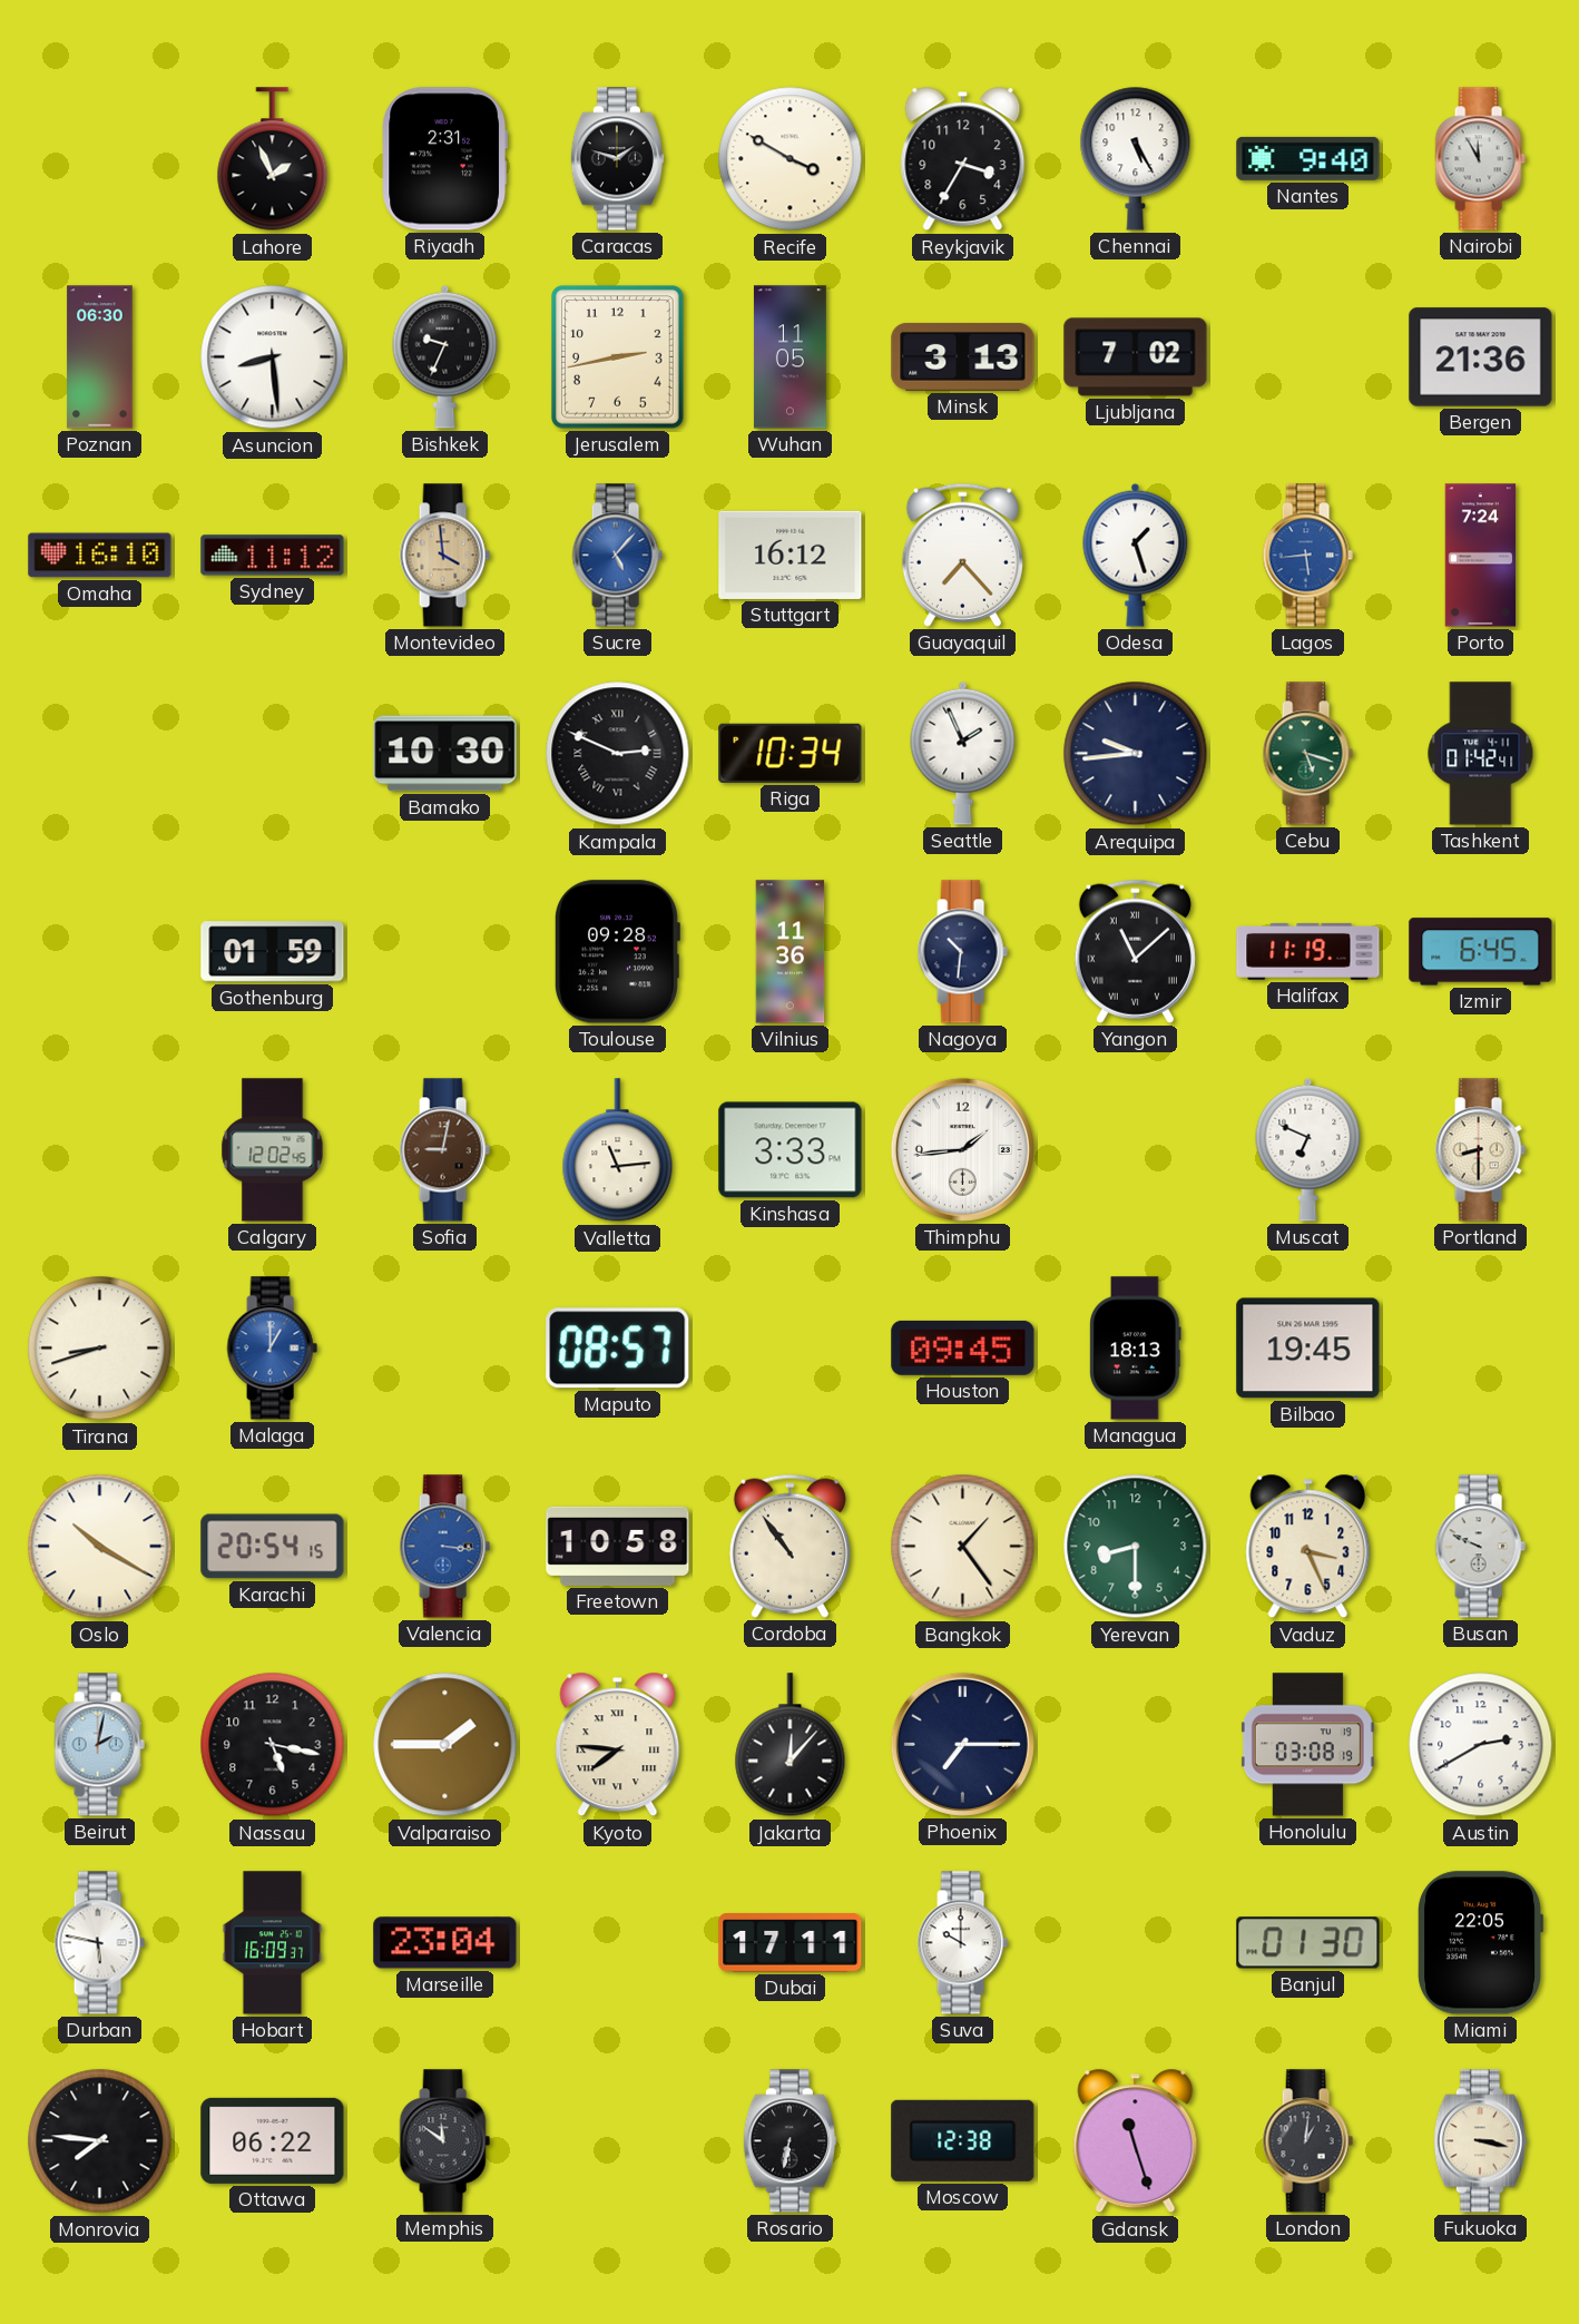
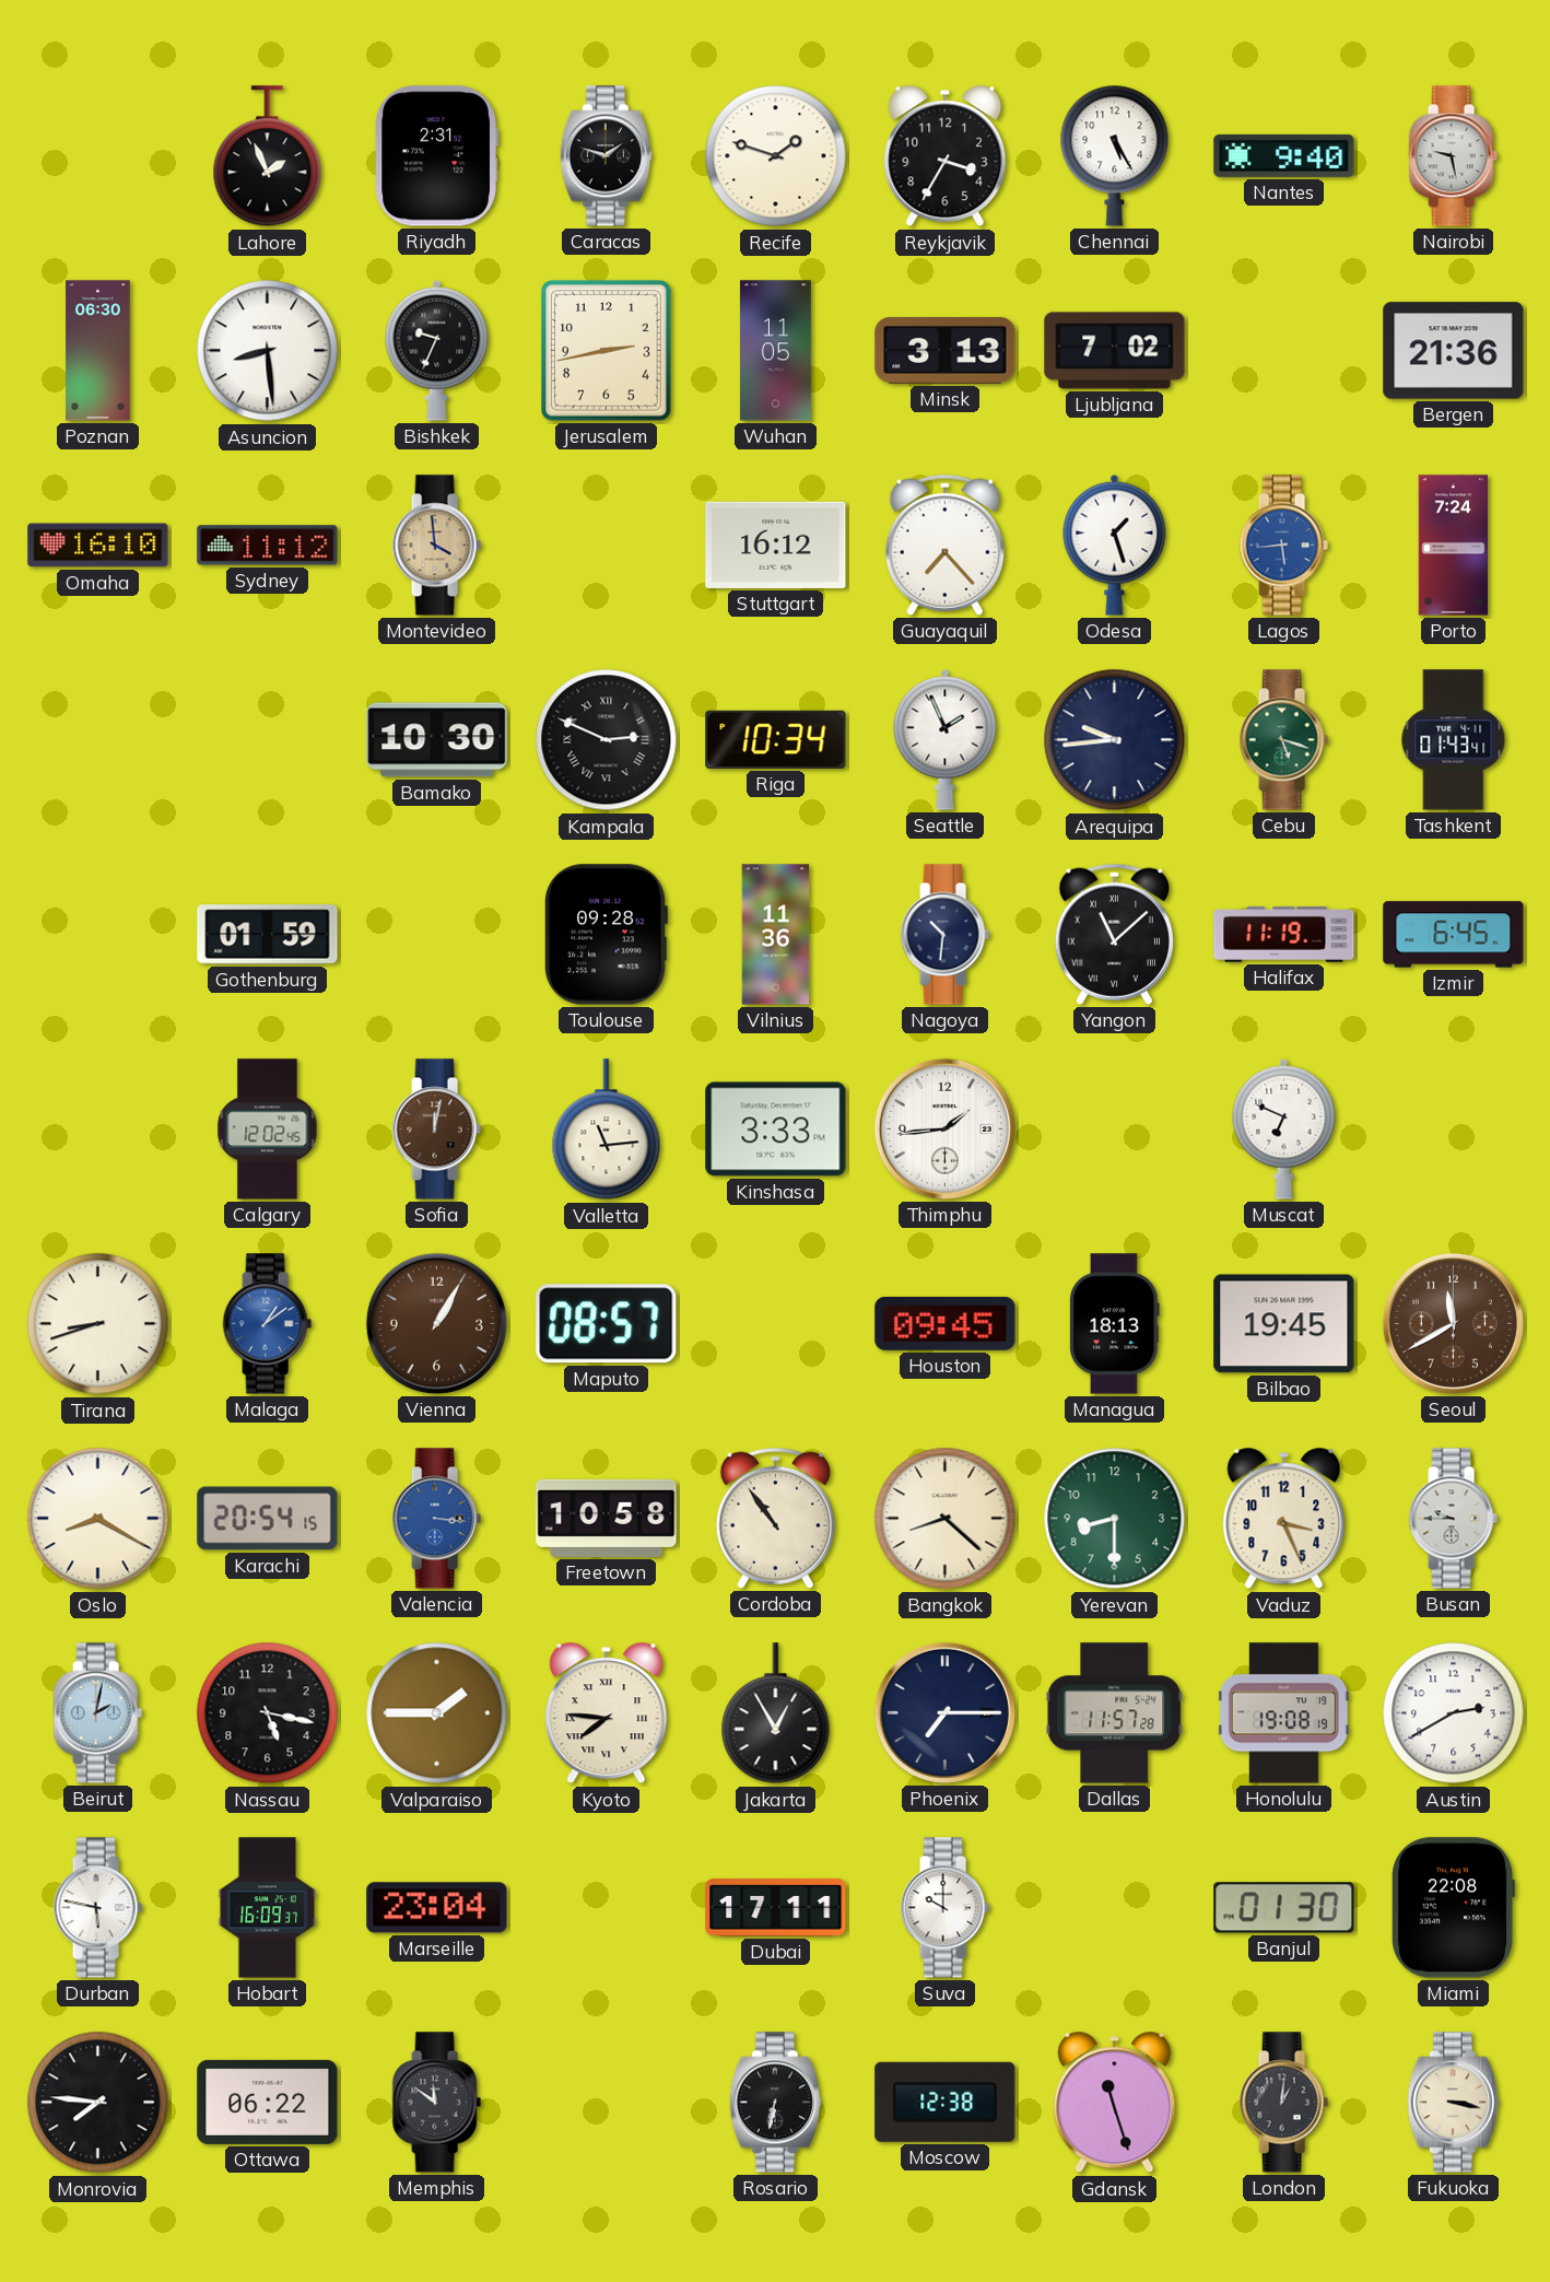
Recife: 3:50 -> 1:48
Nairobi: 11:55 -> 9:28
Sucre: 5:07 -> none
Tashkent: 01:42 -> 01:43
Sofia: 9:02 -> 12:02
Portland: 8:30 -> none
Malaga: 1:00 -> 1:09
Vienna: none -> 1:05
Seoul: none -> 11:40
Oslo: 10:20 -> 8:20
Bangkok: 1:24 -> 8:22
Busan: 9:49 -> 9:45
Jakarta: 12:07 -> 12:55
Dallas: none -> 11:57
Honolulu: 03:08 -> 19:08
Miami: 22:05 -> 22:08
